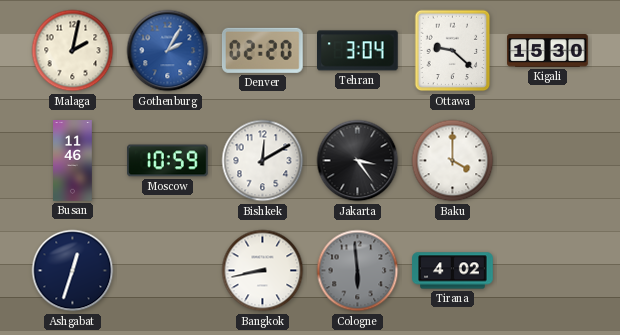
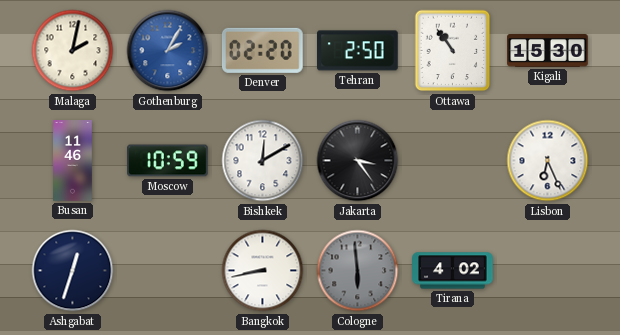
Tehran: 3:04 -> 2:50
Ottawa: 9:22 -> 10:54
Baku: 4:00 -> none
Lisbon: none -> 6:26
